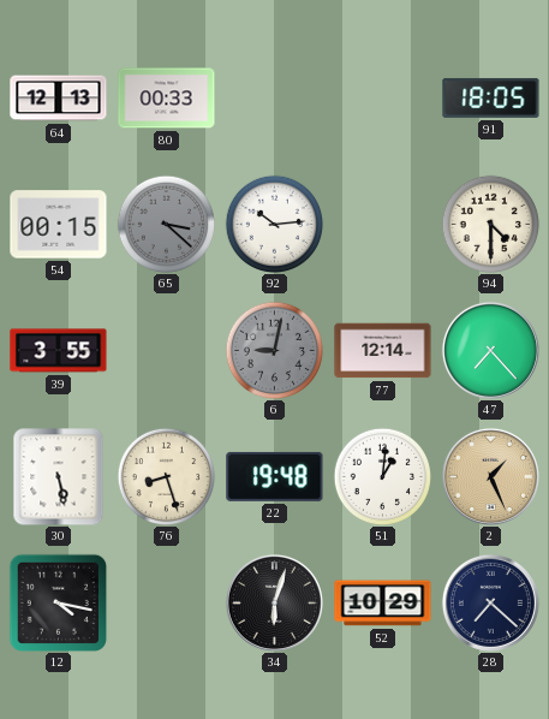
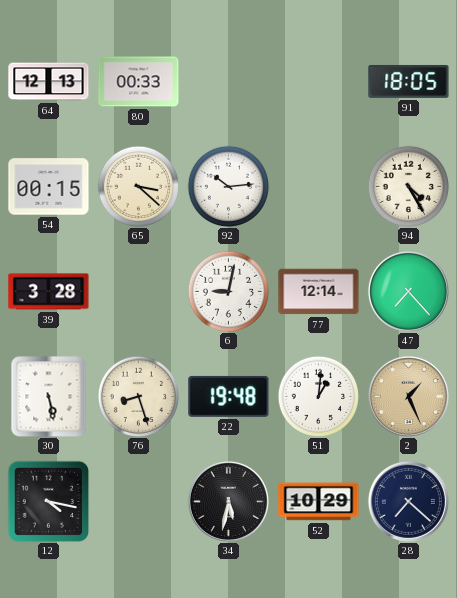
65 dial: grey -> cream
94: 4:30 -> 4:25
39: 3:55 -> 3:28
6 dial: grey -> white
34: 6:03 -> 5:32
